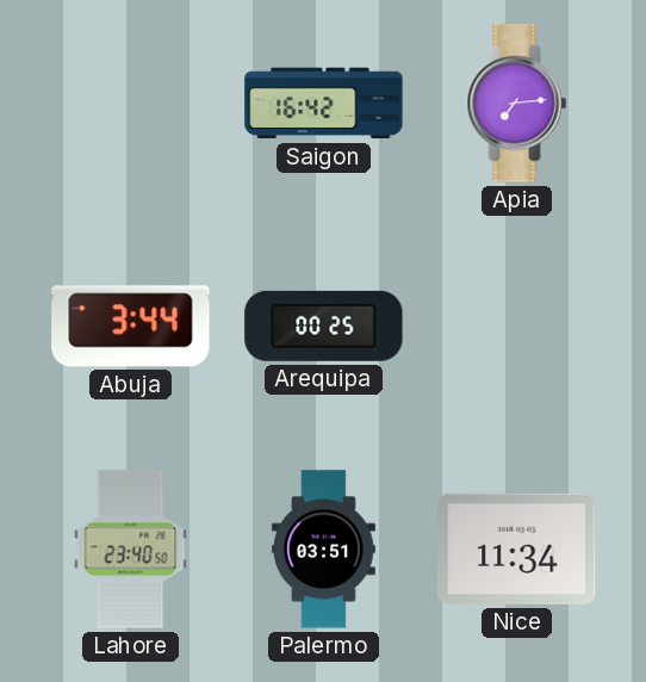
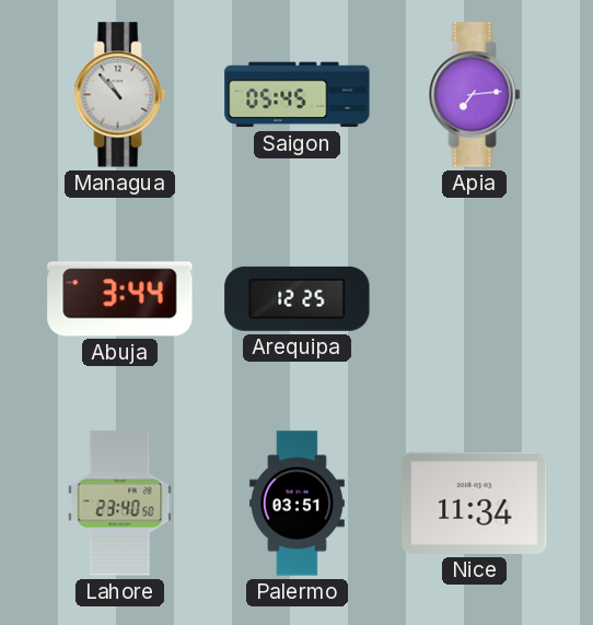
Managua: none -> 10:53
Saigon: 16:42 -> 05:45
Arequipa: 00:25 -> 12:25
